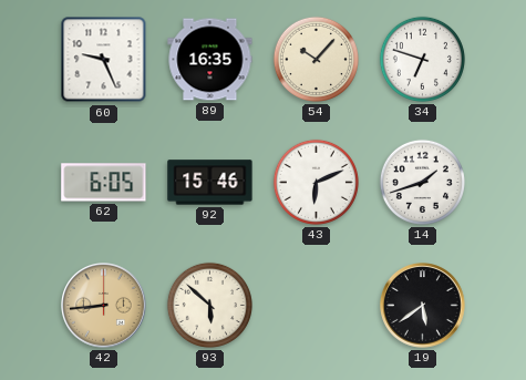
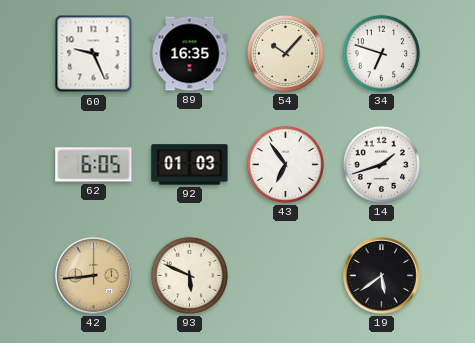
92: 15:46 -> 01:03
43: 6:11 -> 6:54
93: 5:52 -> 5:49
